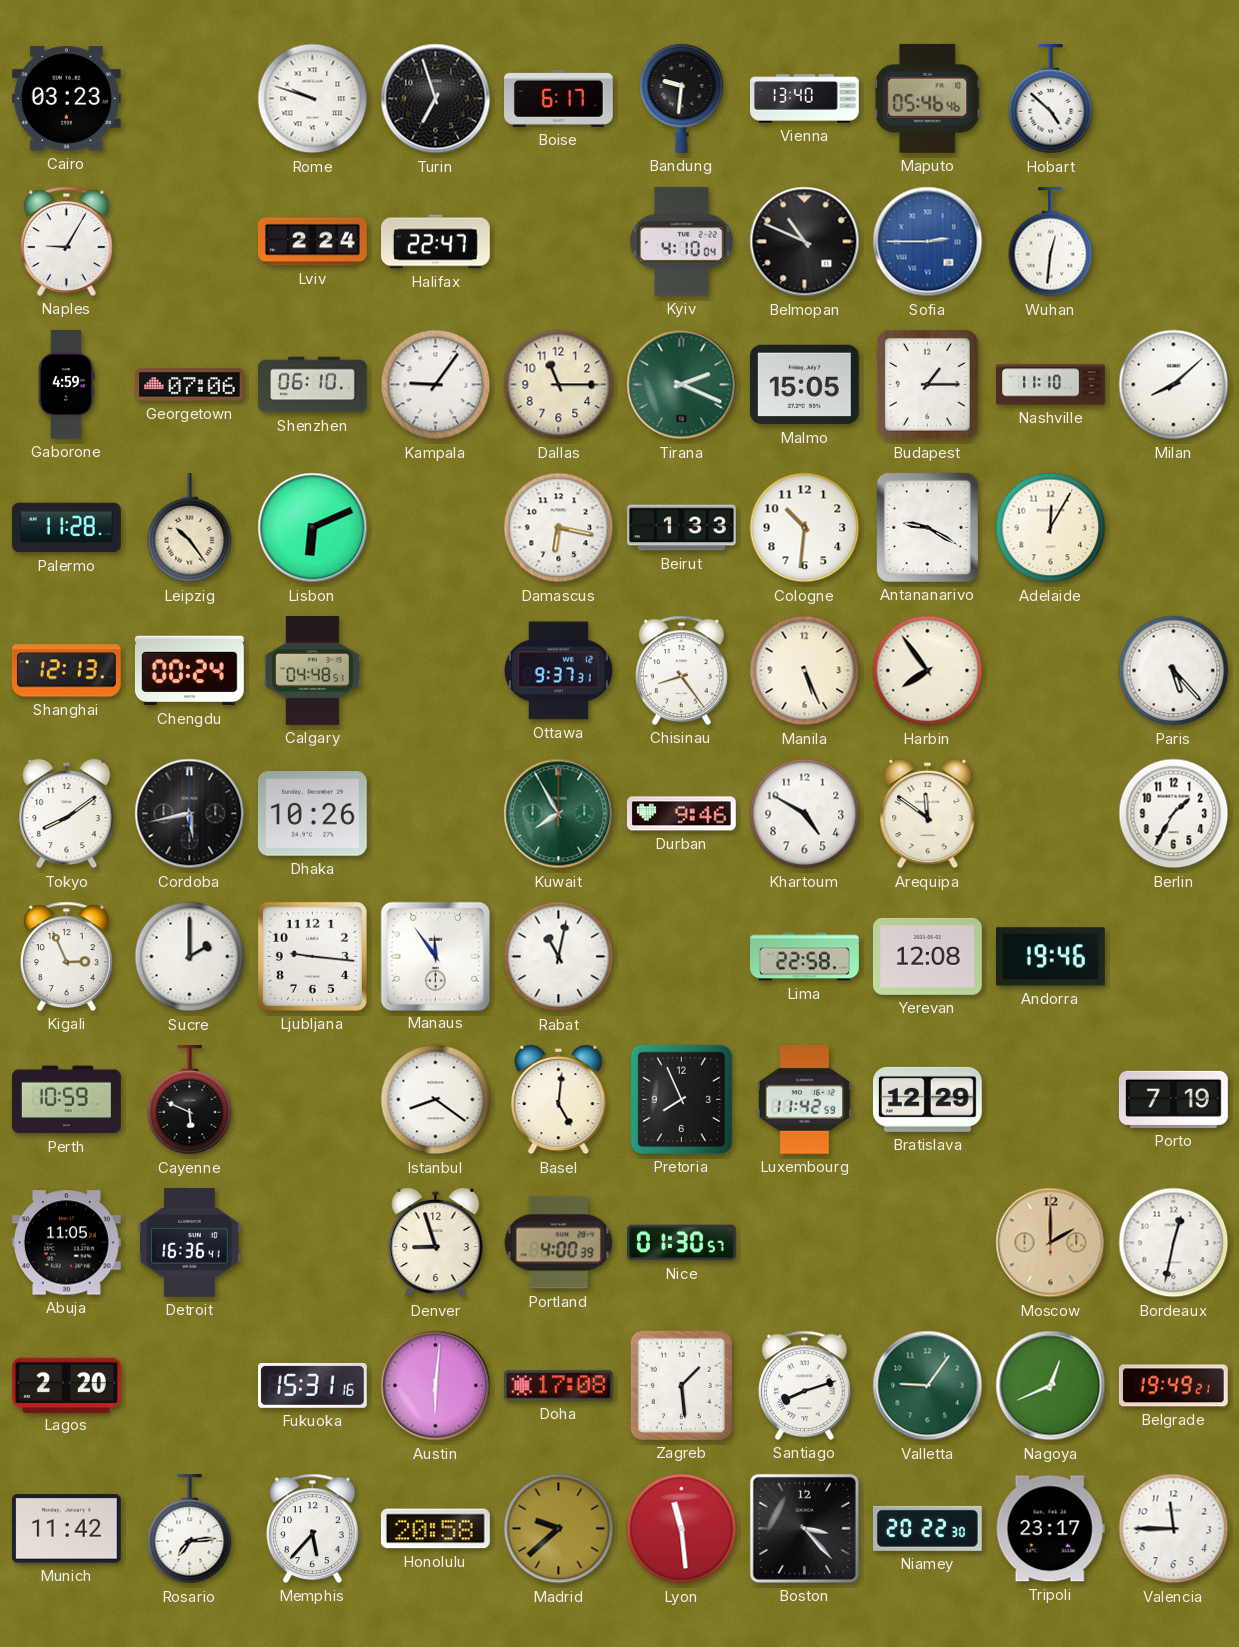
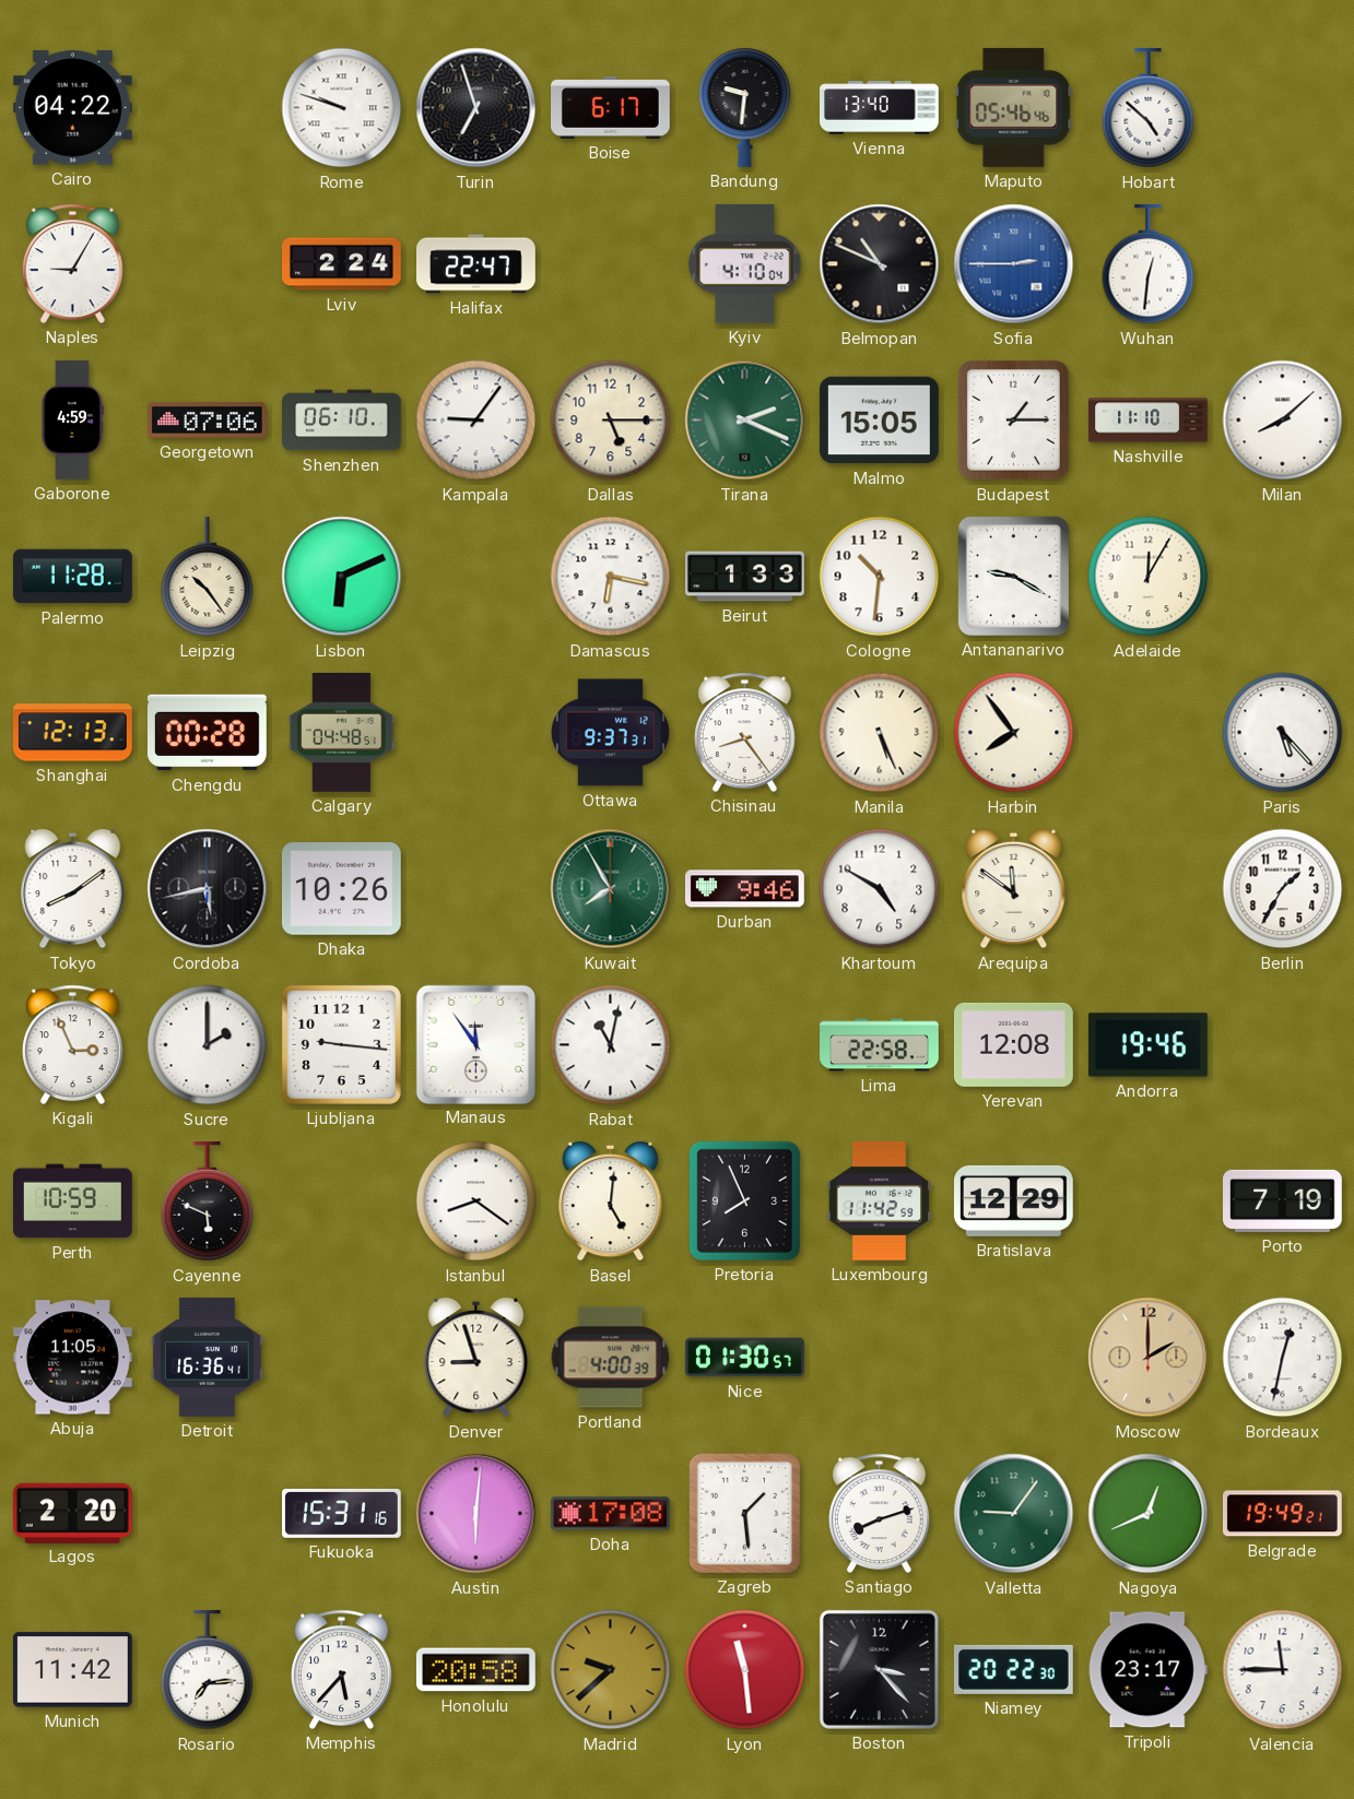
Cairo: 03:23 -> 04:22
Dallas: 11:15 -> 5:15
Chengdu: 00:24 -> 00:28
